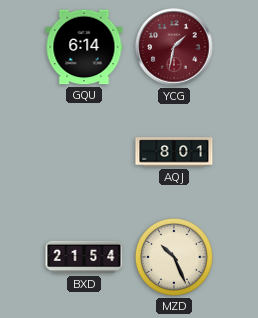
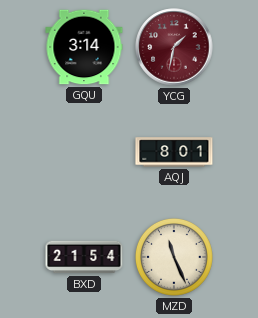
GQU: 6:14 -> 3:14
MZD: 10:26 -> 11:26
